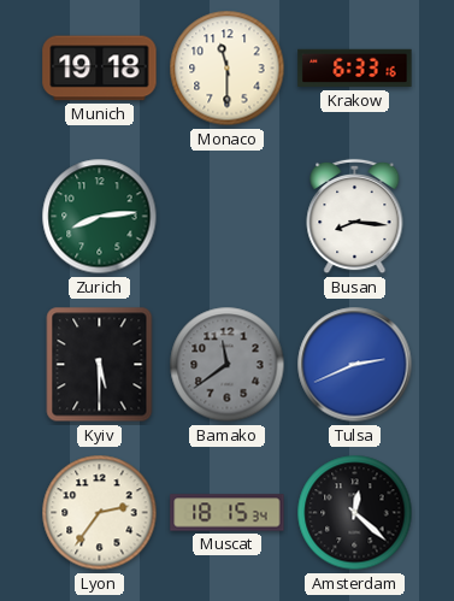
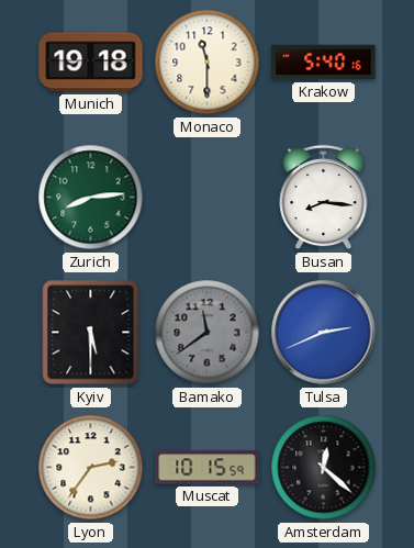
Krakow: 6:33 -> 5:40
Muscat: 18:15 -> 10:15
